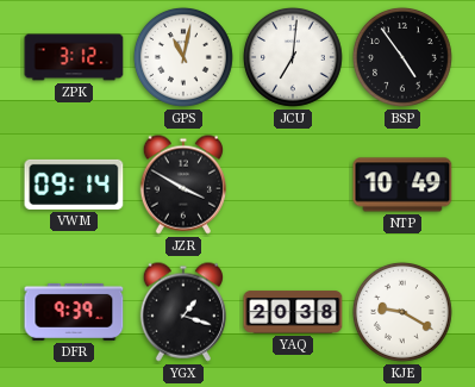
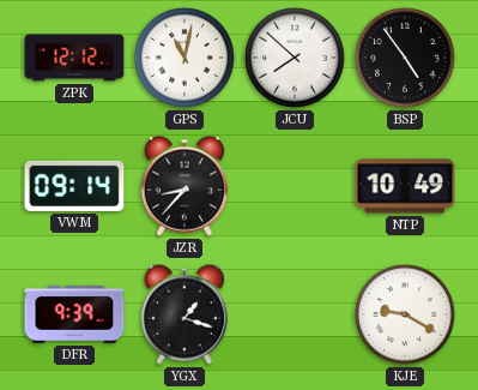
ZPK: 3:12 -> 12:12
JCU: 7:01 -> 7:52
JZR: 3:50 -> 8:37
YAQ: 20:38 -> none
